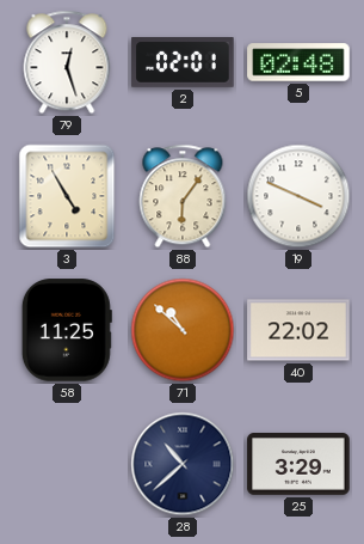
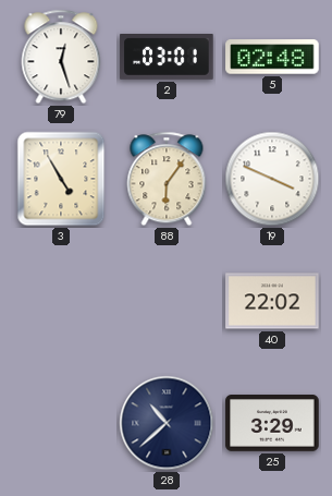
2: 02:01 -> 03:01
58: 11:25 -> none
71: 10:52 -> none
